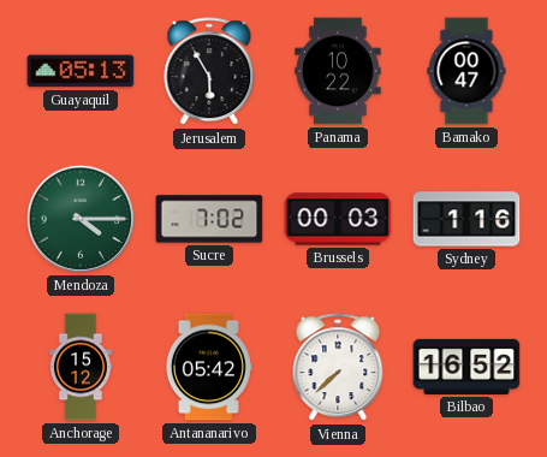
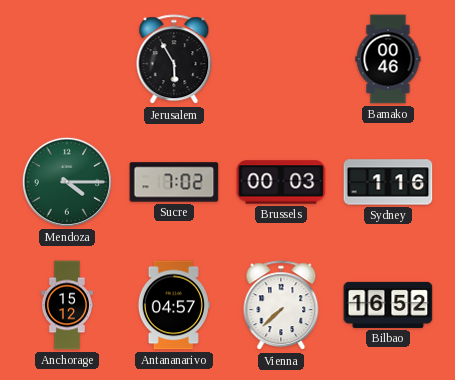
Guayaquil: 05:13 -> none
Panama: 10:22 -> none
Bamako: 00:47 -> 00:46
Antananarivo: 05:42 -> 04:57
